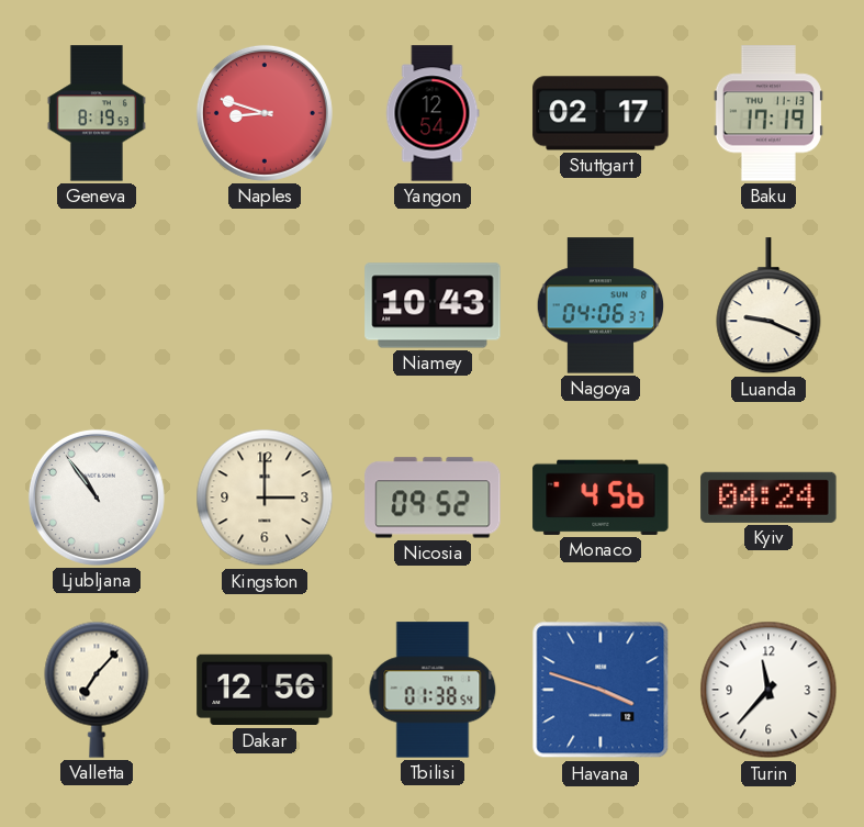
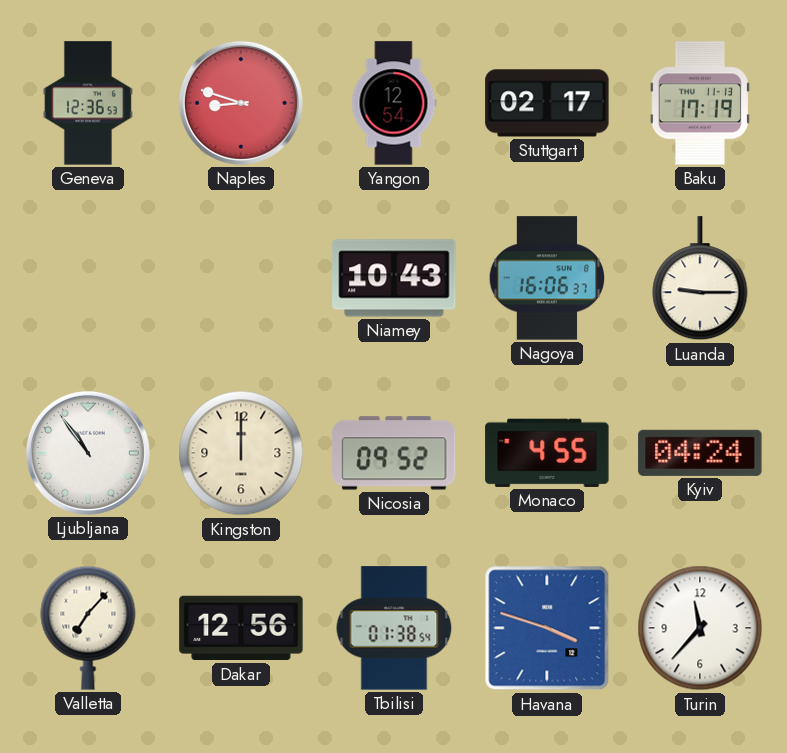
Geneva: 8:19 -> 12:36
Nagoya: 04:06 -> 16:06
Luanda: 9:19 -> 9:15
Kingston: 3:00 -> 12:00
Monaco: 4:56 -> 4:55
